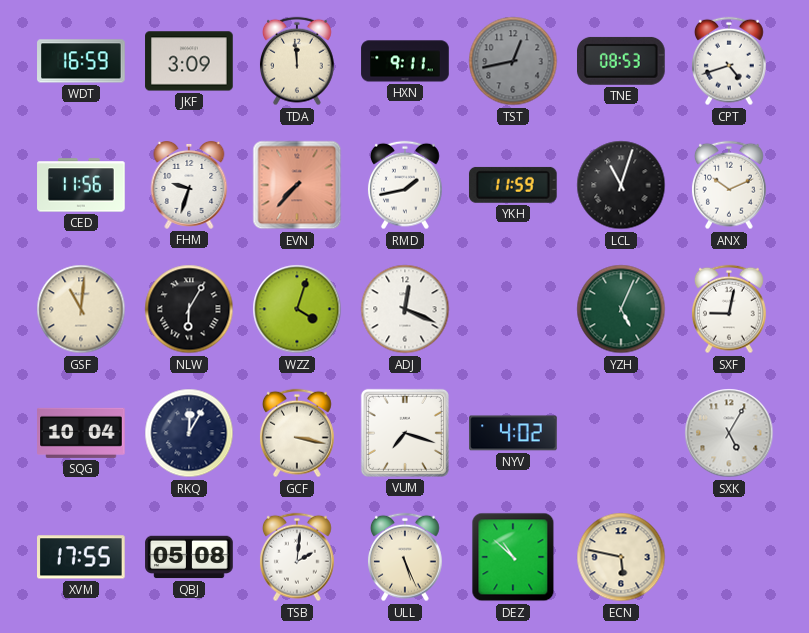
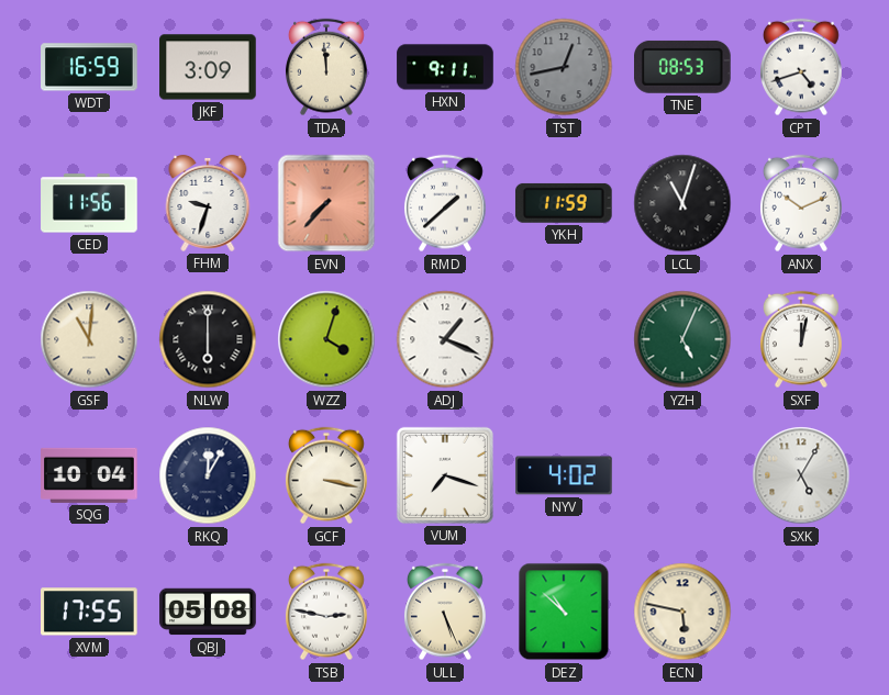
RMD: 1:43 -> 1:38
NLW: 6:05 -> 6:00
ADJ: 12:19 -> 1:19
SXF: 9:02 -> 12:02
TSB: 2:01 -> 2:47
